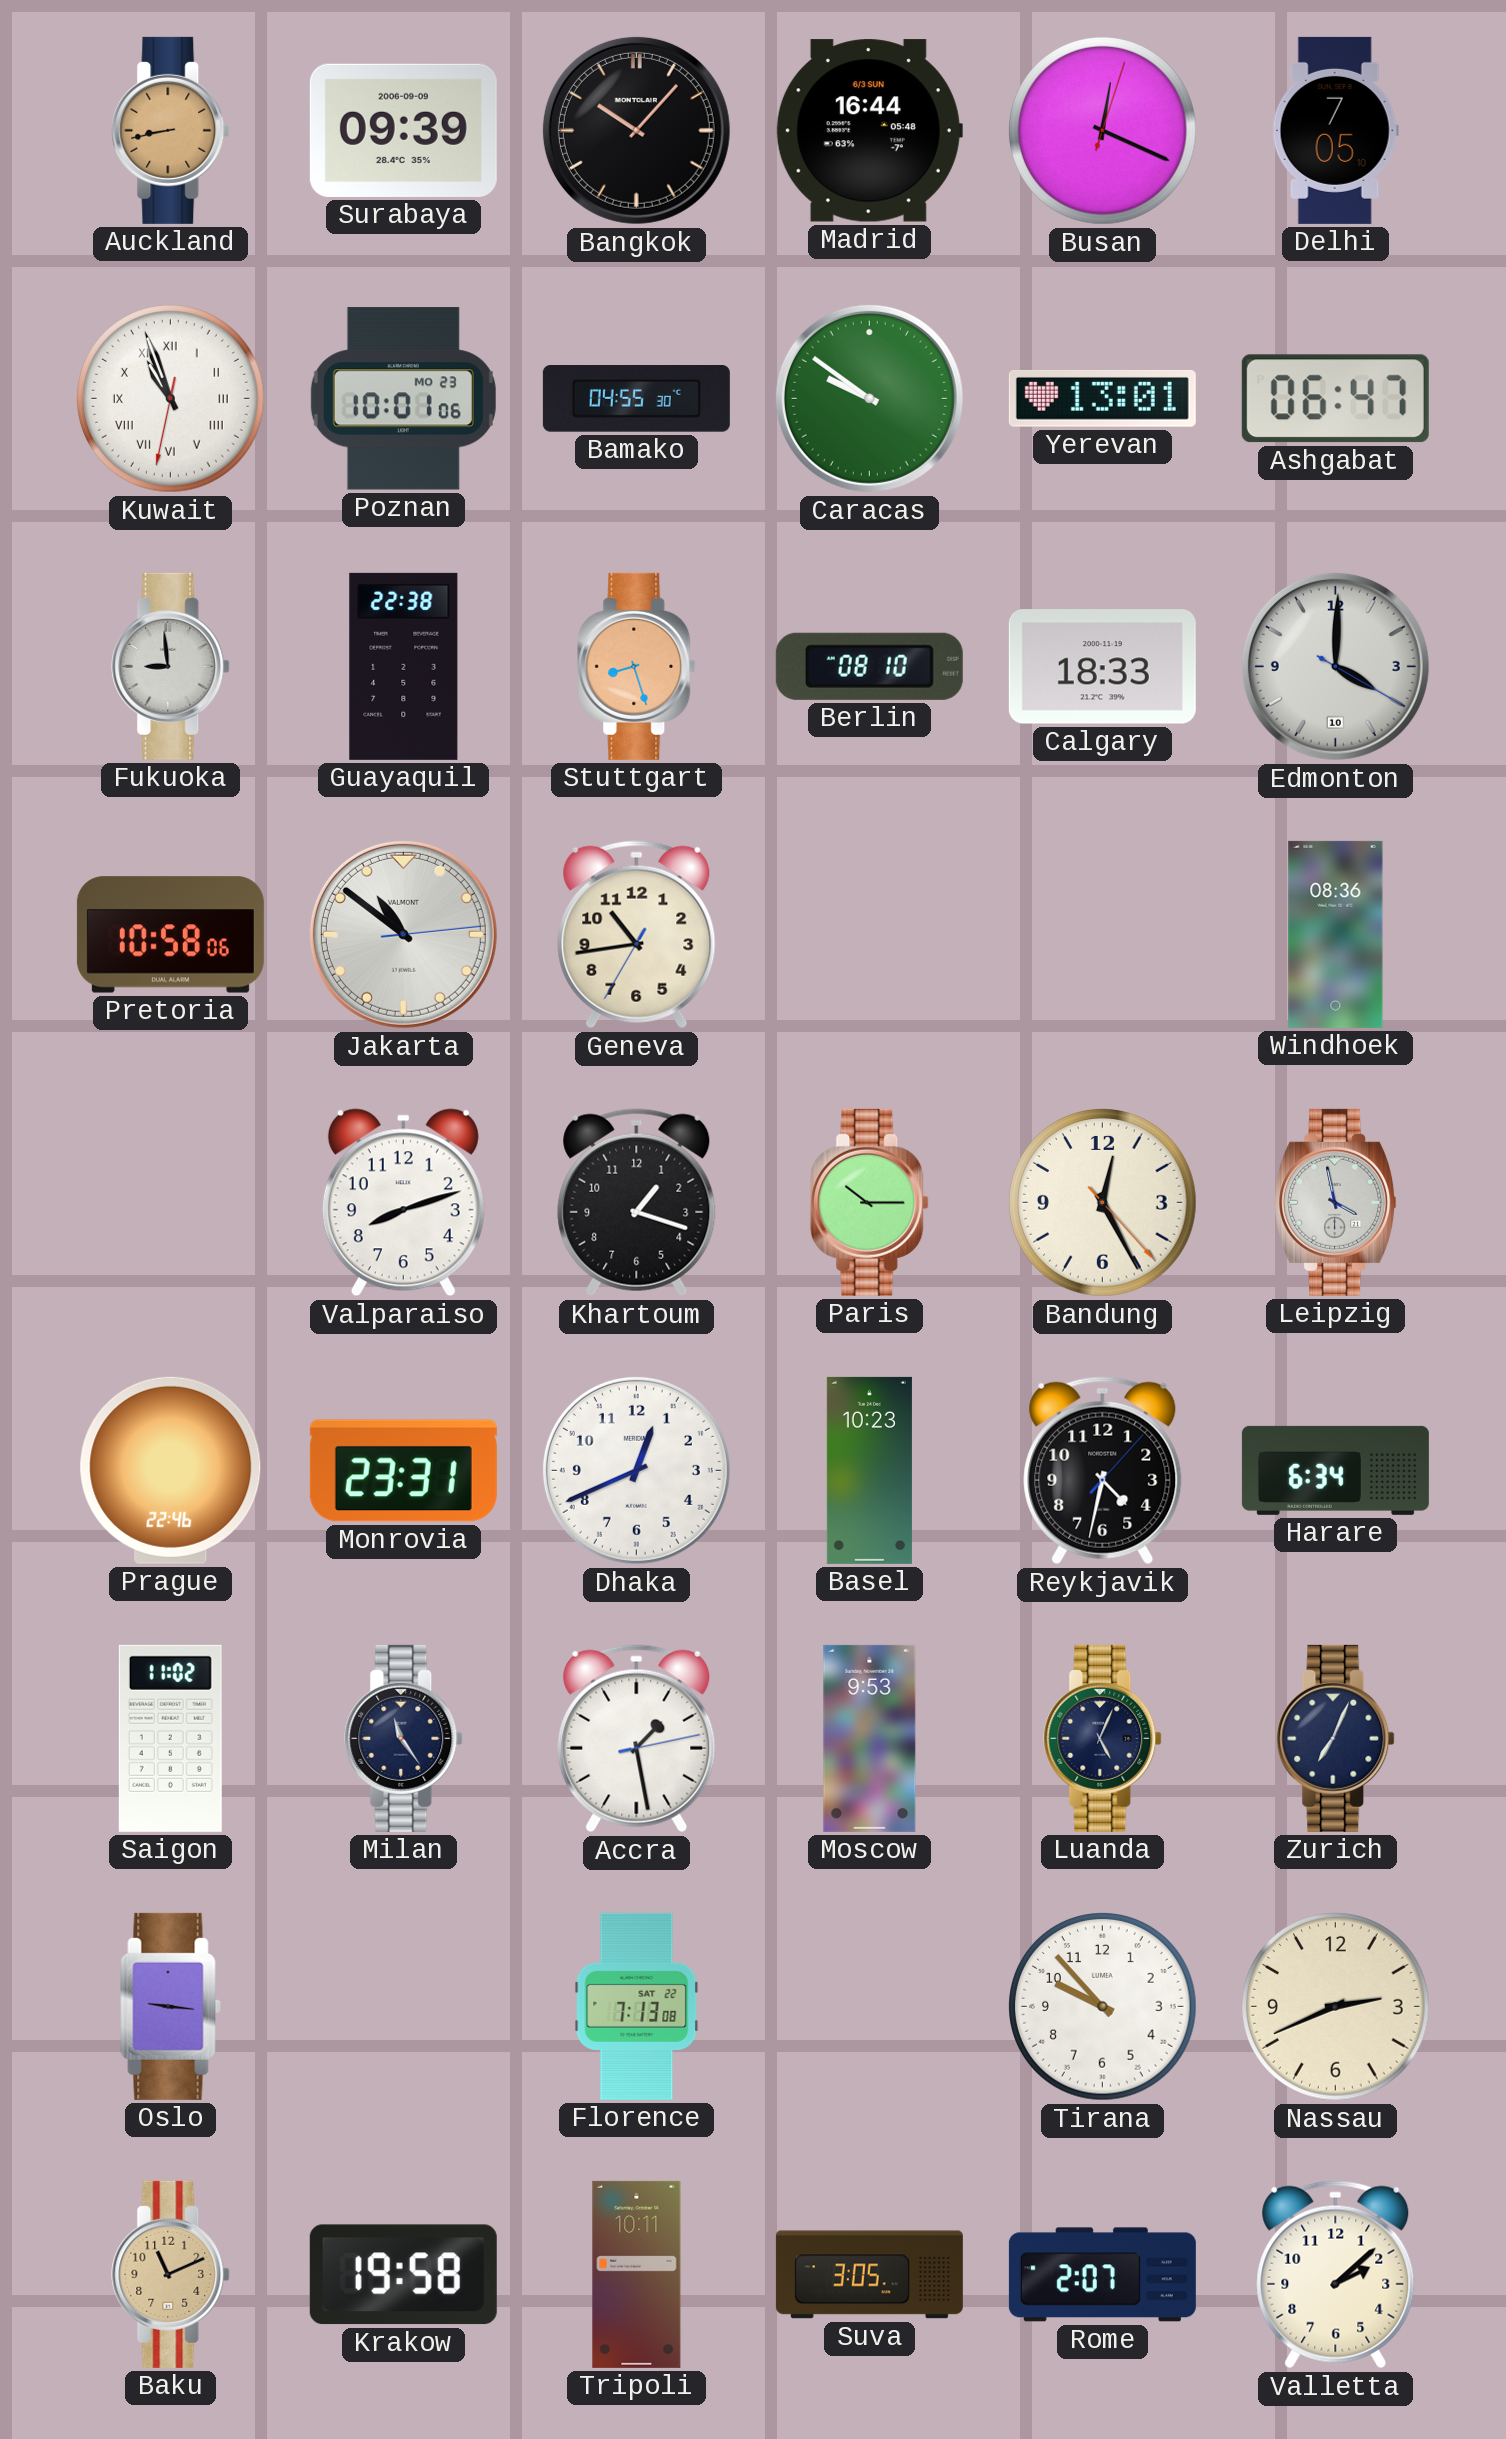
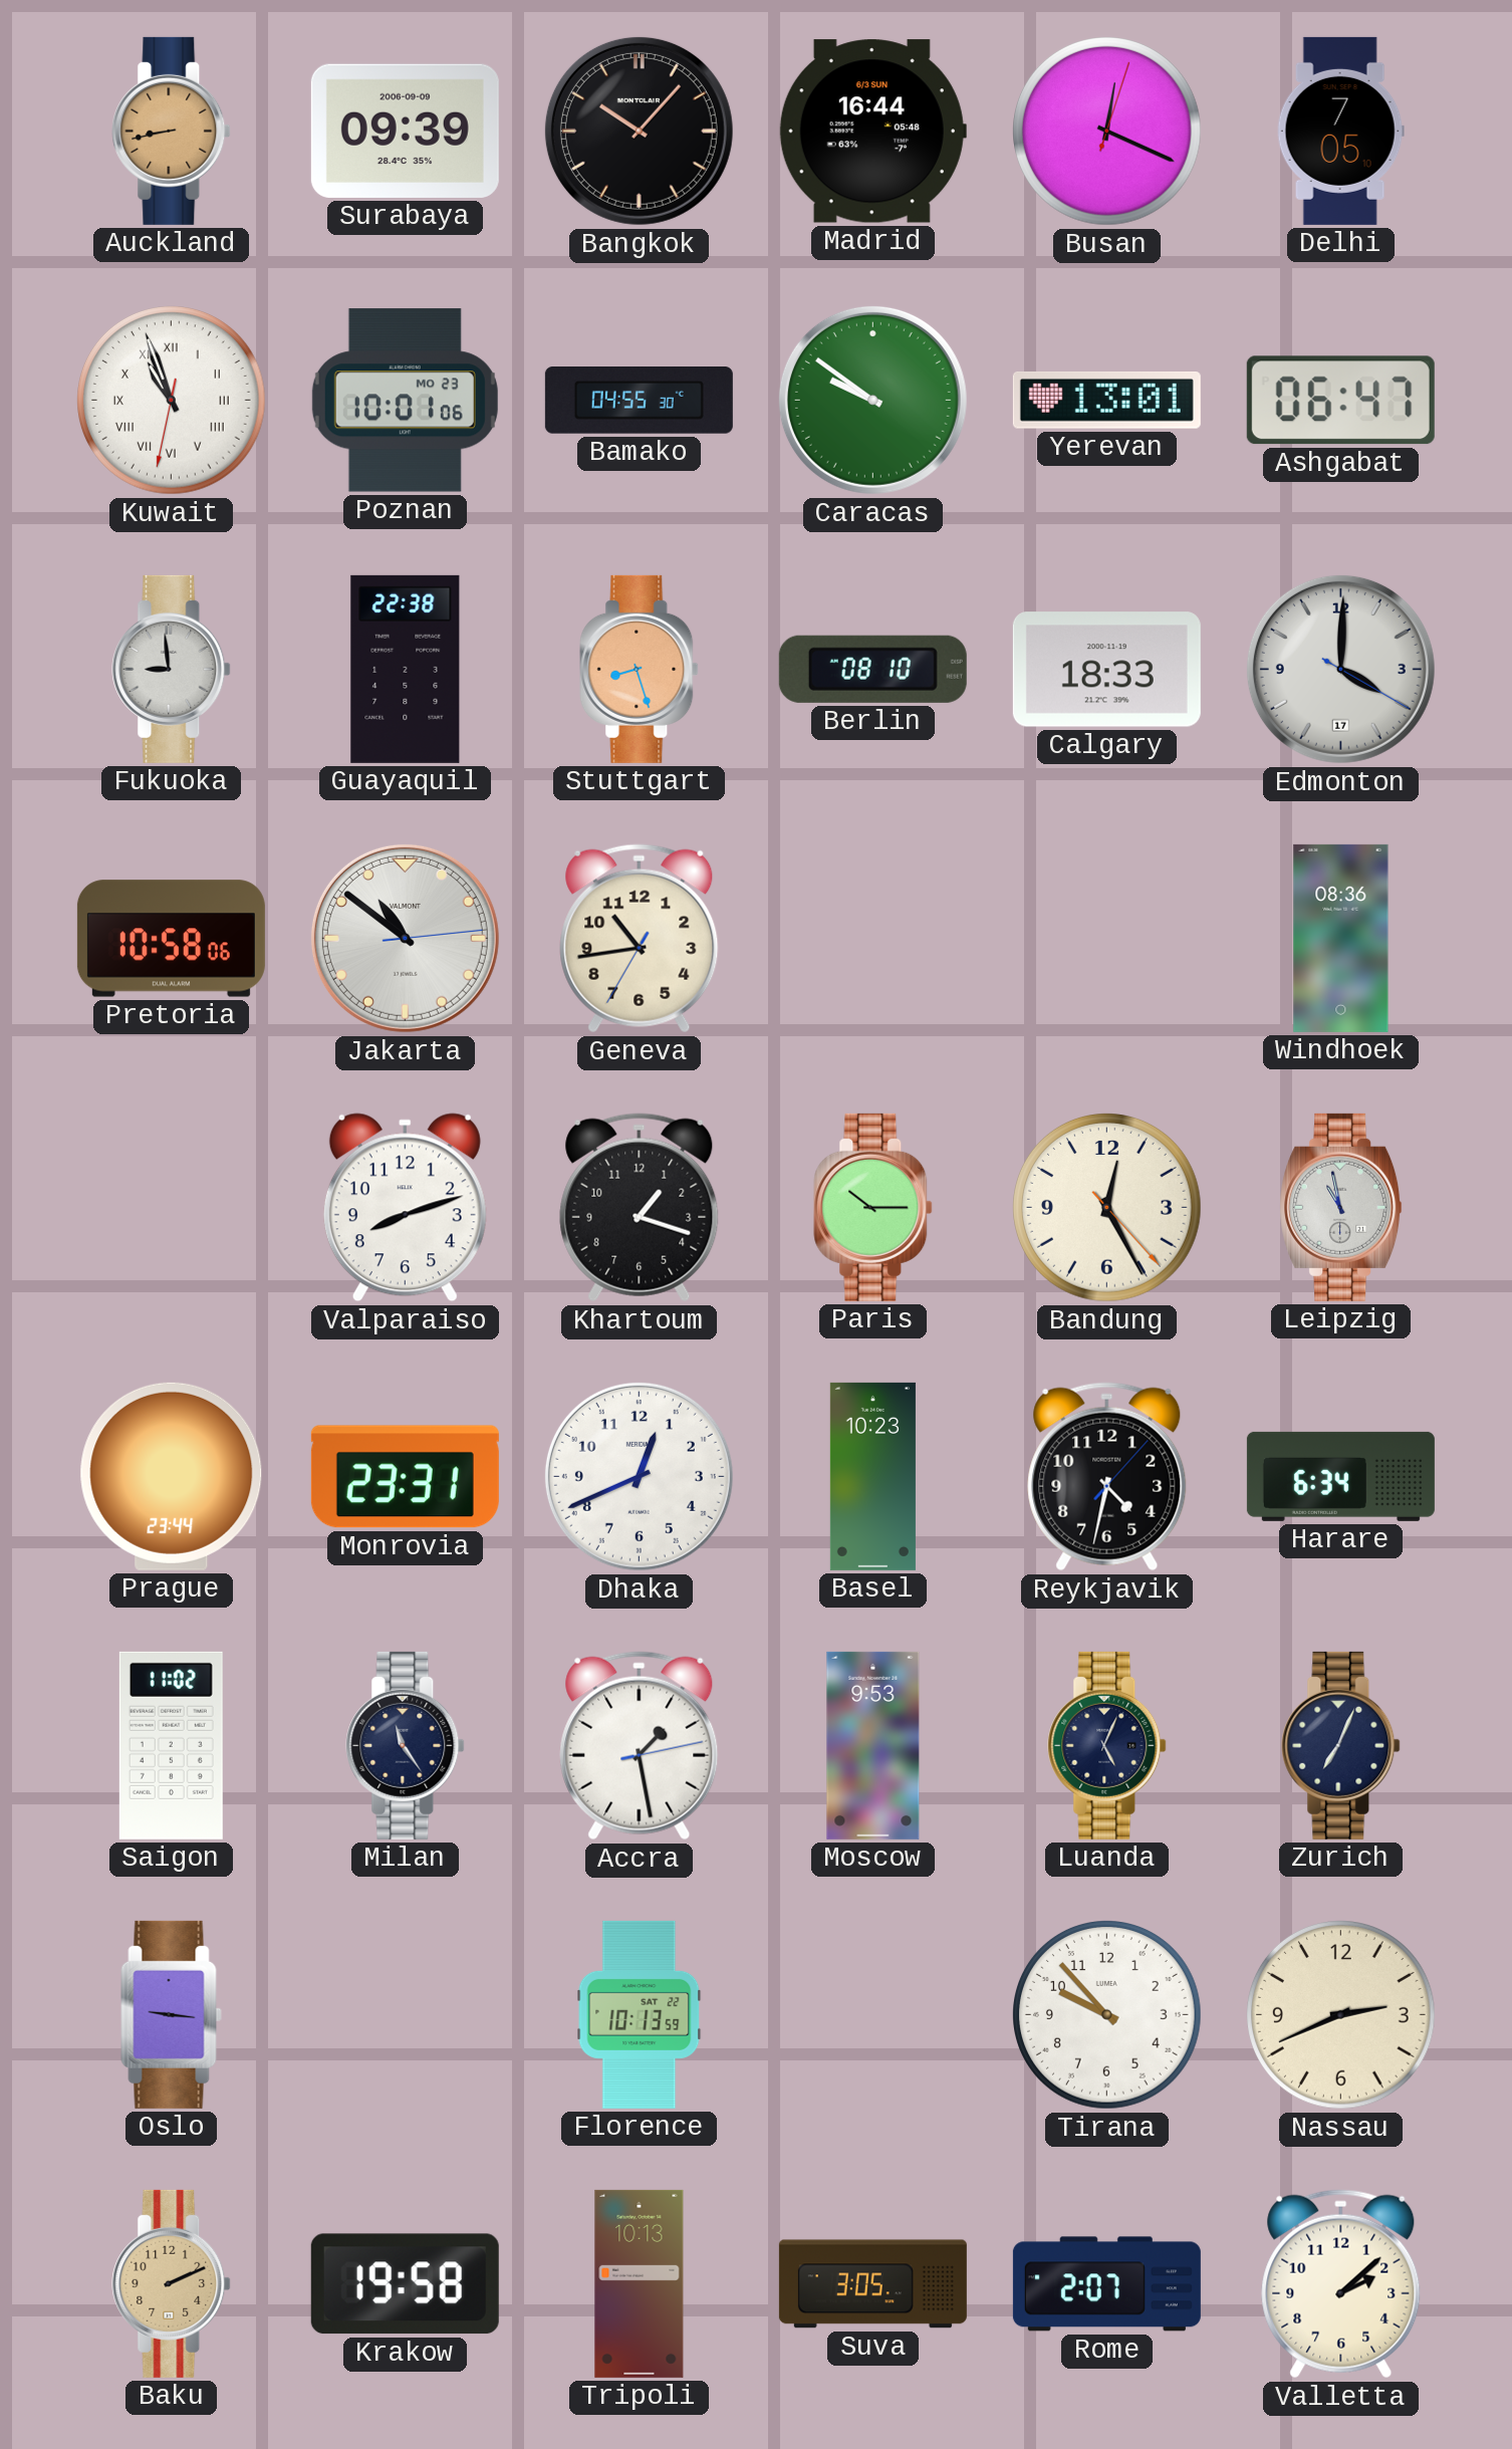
Edmonton date: 10 -> 17
Leipzig: 3:58 -> 10:58
Prague: 22:46 -> 23:44
Florence: 7:13 -> 10:13
Baku: 11:11 -> 2:11
Tripoli: 10:11 -> 10:13
